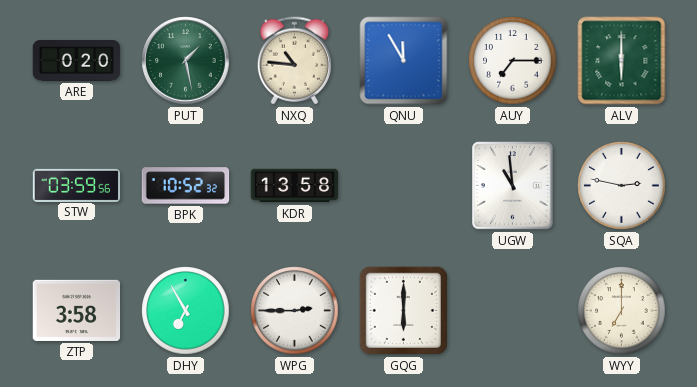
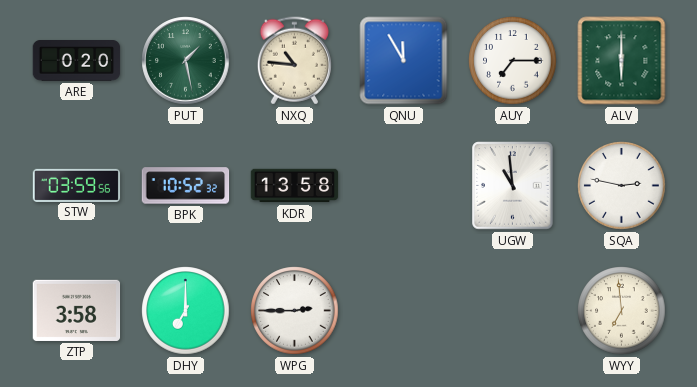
DHY: 6:55 -> 7:00
GQG: 6:00 -> none
WYY: 7:00 -> 6:59
